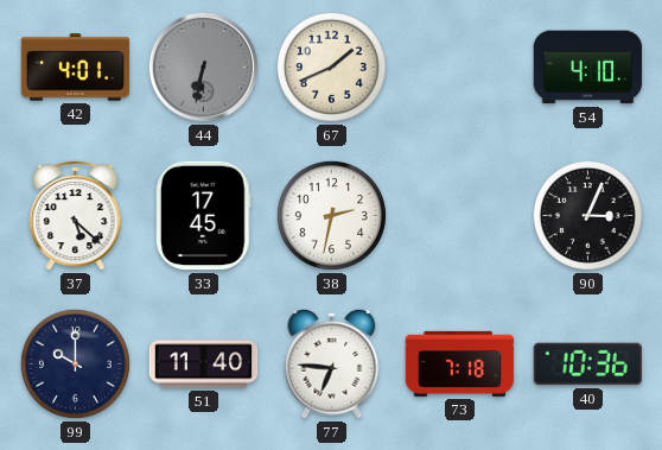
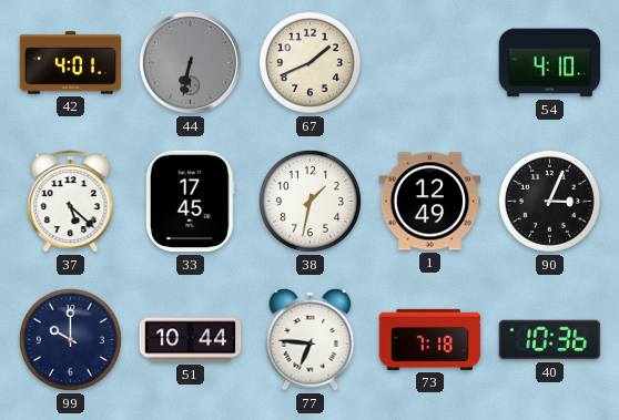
38: 2:32 -> 1:32
1: none -> 12:49
51: 11:40 -> 10:44
